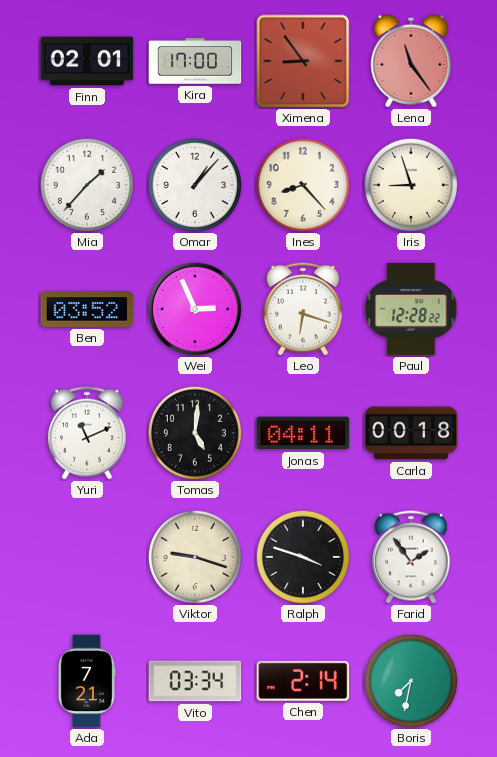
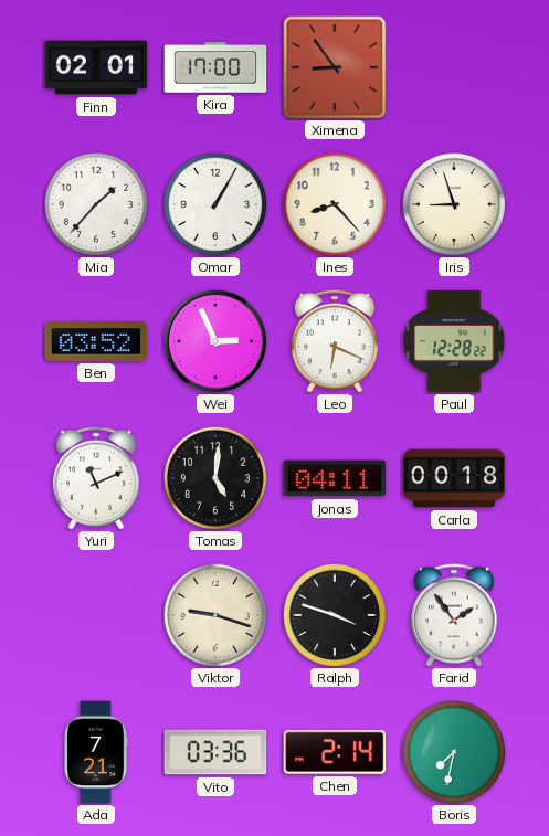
Lena: 11:24 -> none
Omar: 1:07 -> 1:05
Leo: 6:18 -> 6:19
Vito: 03:34 -> 03:36
